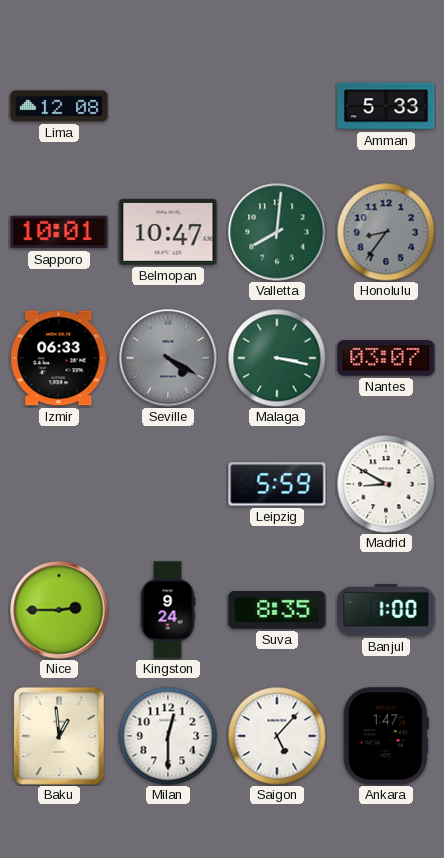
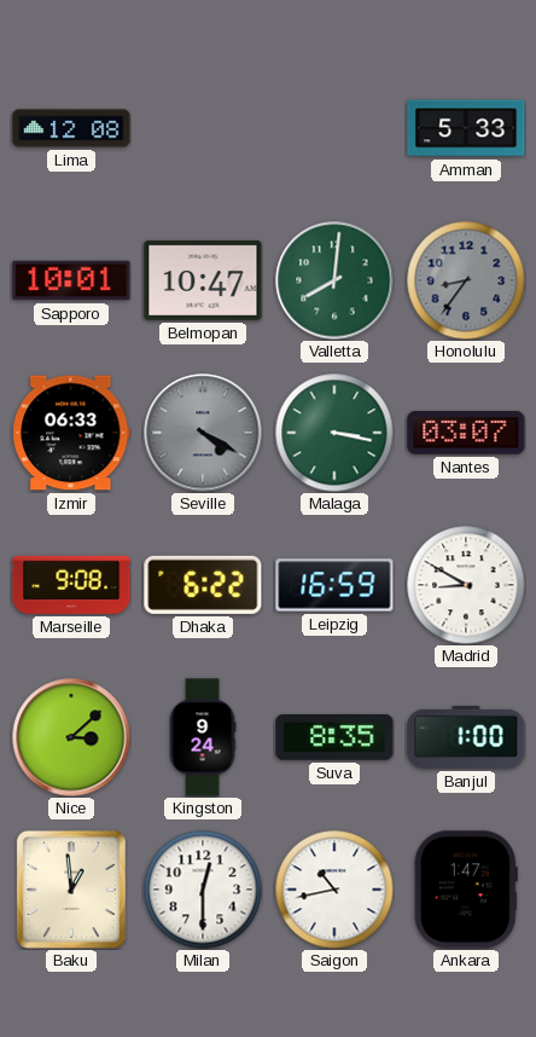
Marseille: none -> 9:08
Dhaka: none -> 6:22
Leipzig: 5:59 -> 16:59
Nice: 2:45 -> 3:08
Saigon: 5:07 -> 10:43
